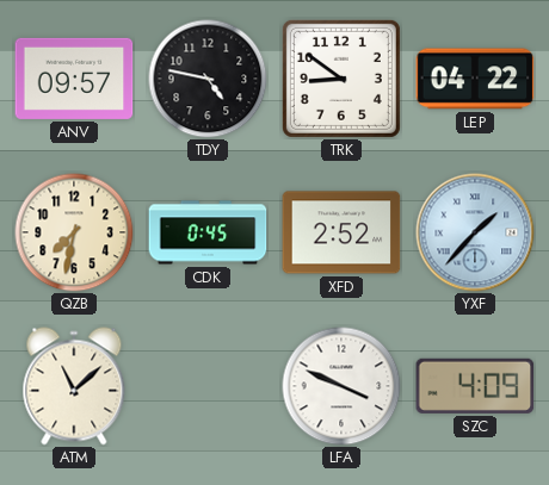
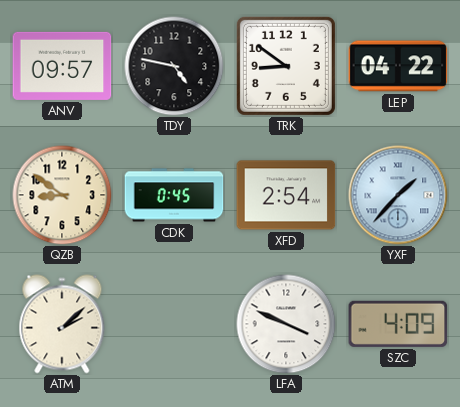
QZB: 7:32 -> 8:51
XFD: 2:52 -> 2:54
ATM: 11:08 -> 2:08
